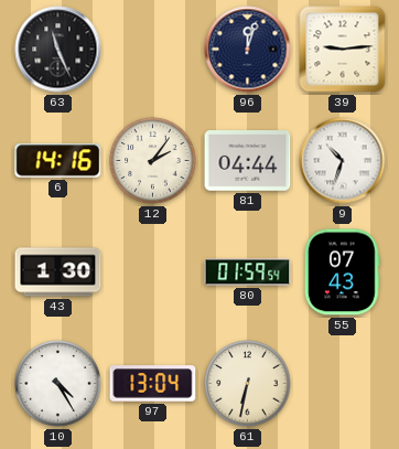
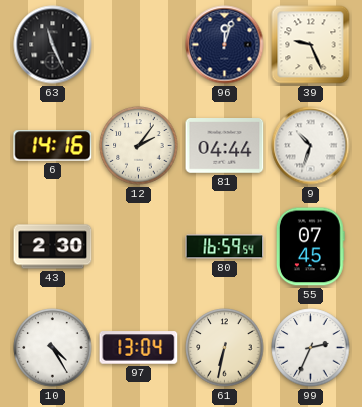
39: 9:14 -> 9:26
43: 1:30 -> 2:30
80: 01:59 -> 16:59
55: 07:43 -> 07:45
99: none -> 2:34
